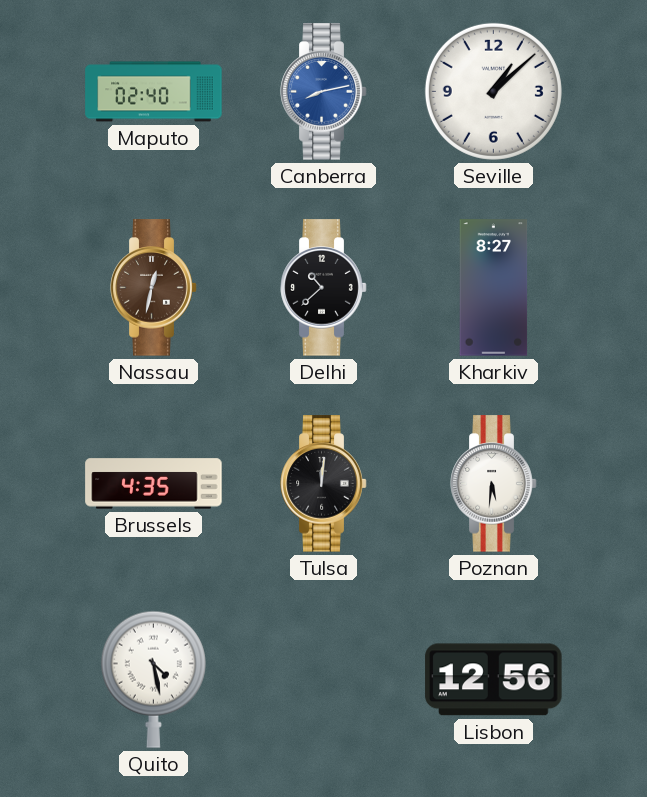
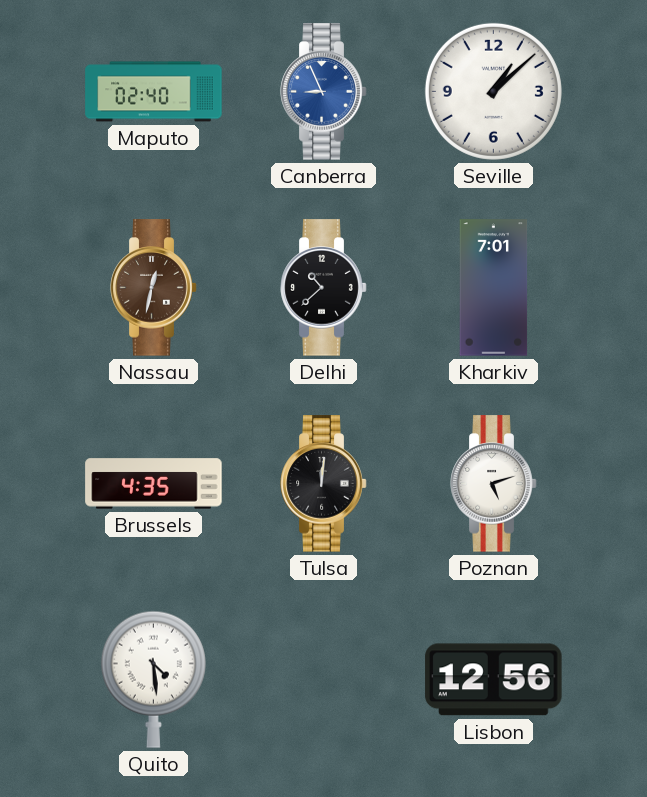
Canberra: 8:13 -> 8:56
Kharkiv: 8:27 -> 7:01
Poznan: 5:31 -> 5:12
Quito: 4:28 -> 4:29
